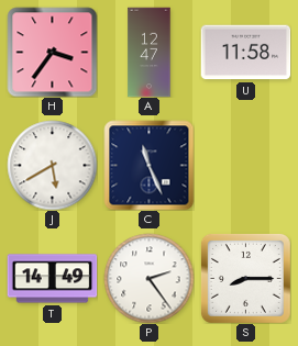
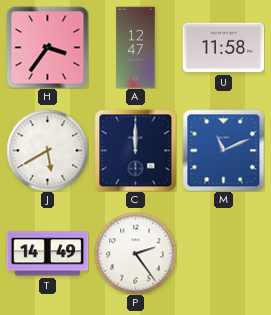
C: 11:26 -> 12:00
M: none -> 11:11
S: 8:15 -> none
